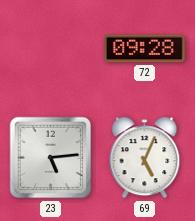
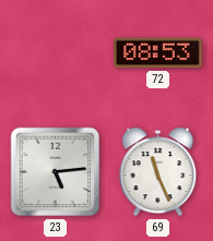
72: 09:28 -> 08:53
69: 5:04 -> 11:26
